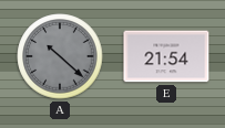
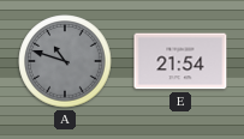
A: 10:22 -> 10:48
